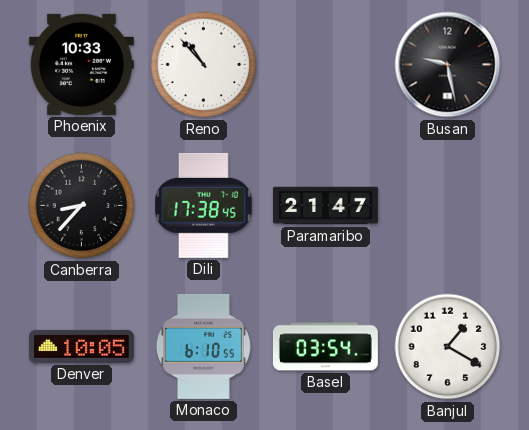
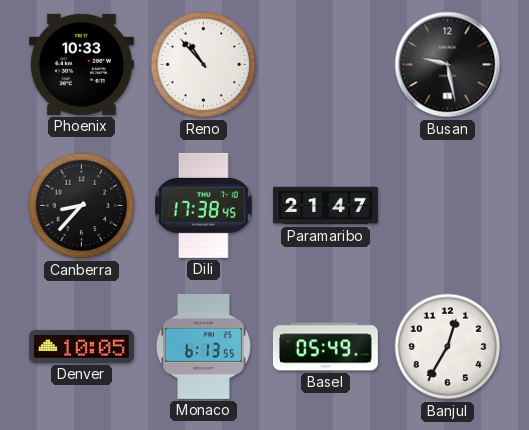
Monaco: 6:10 -> 6:13
Basel: 03:54 -> 05:49
Banjul: 1:20 -> 12:35
